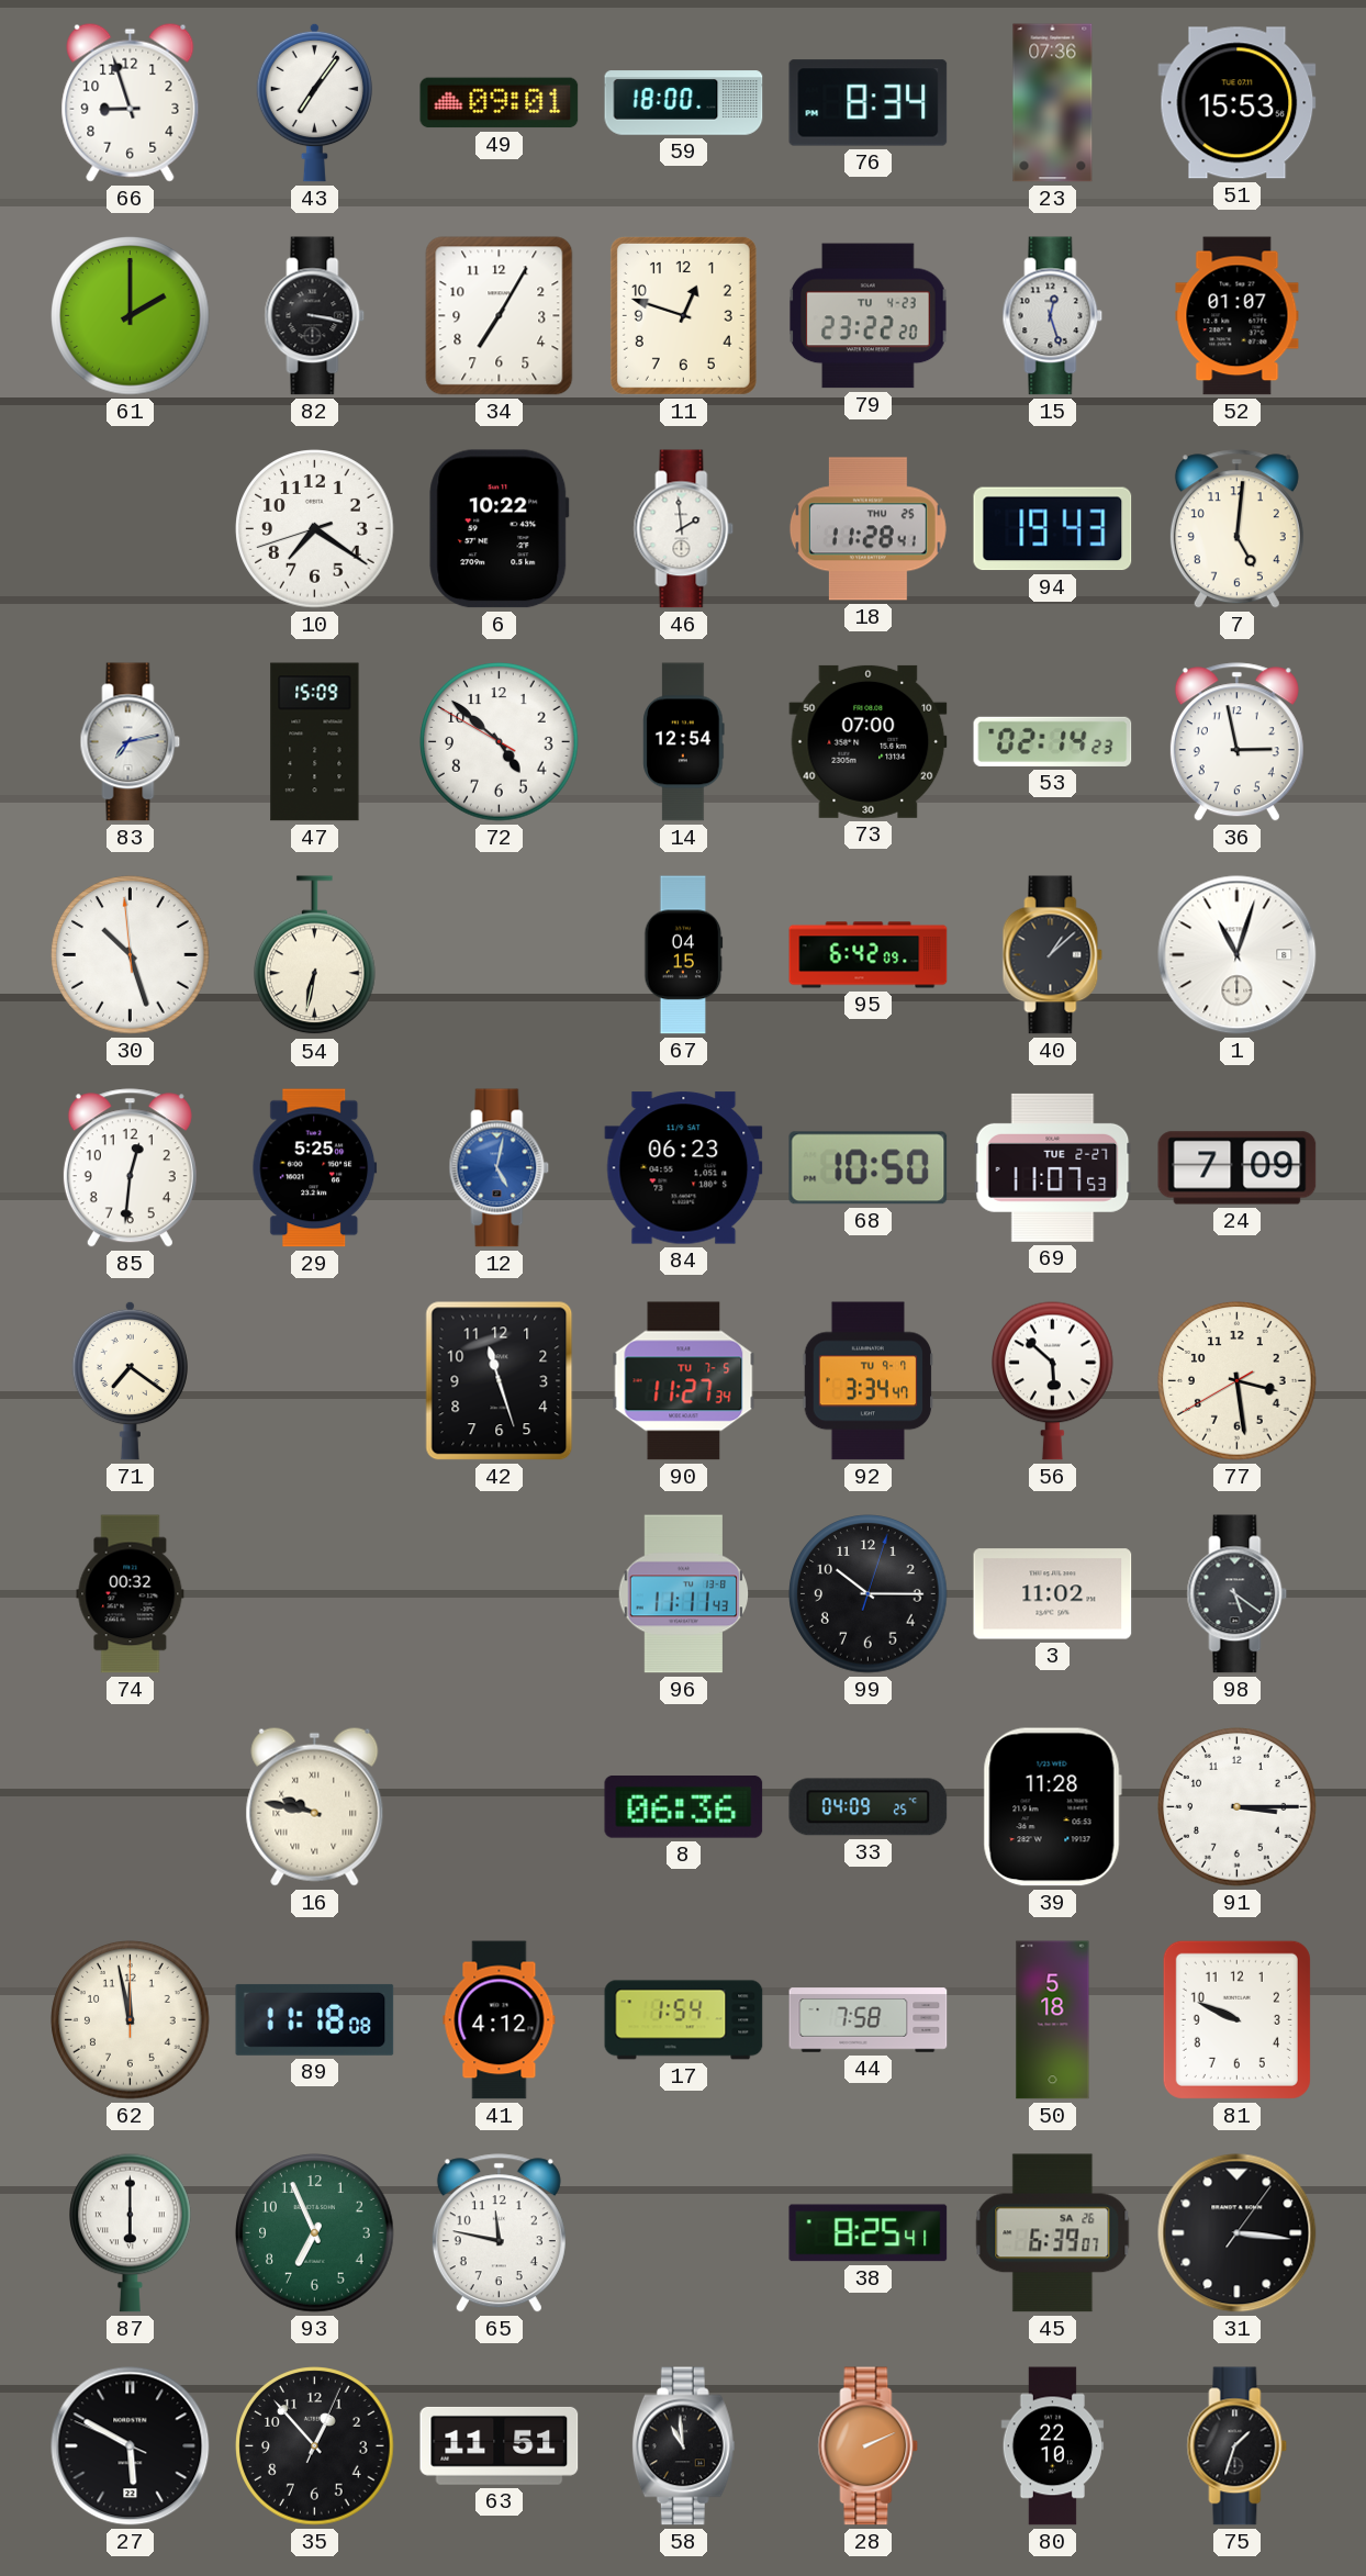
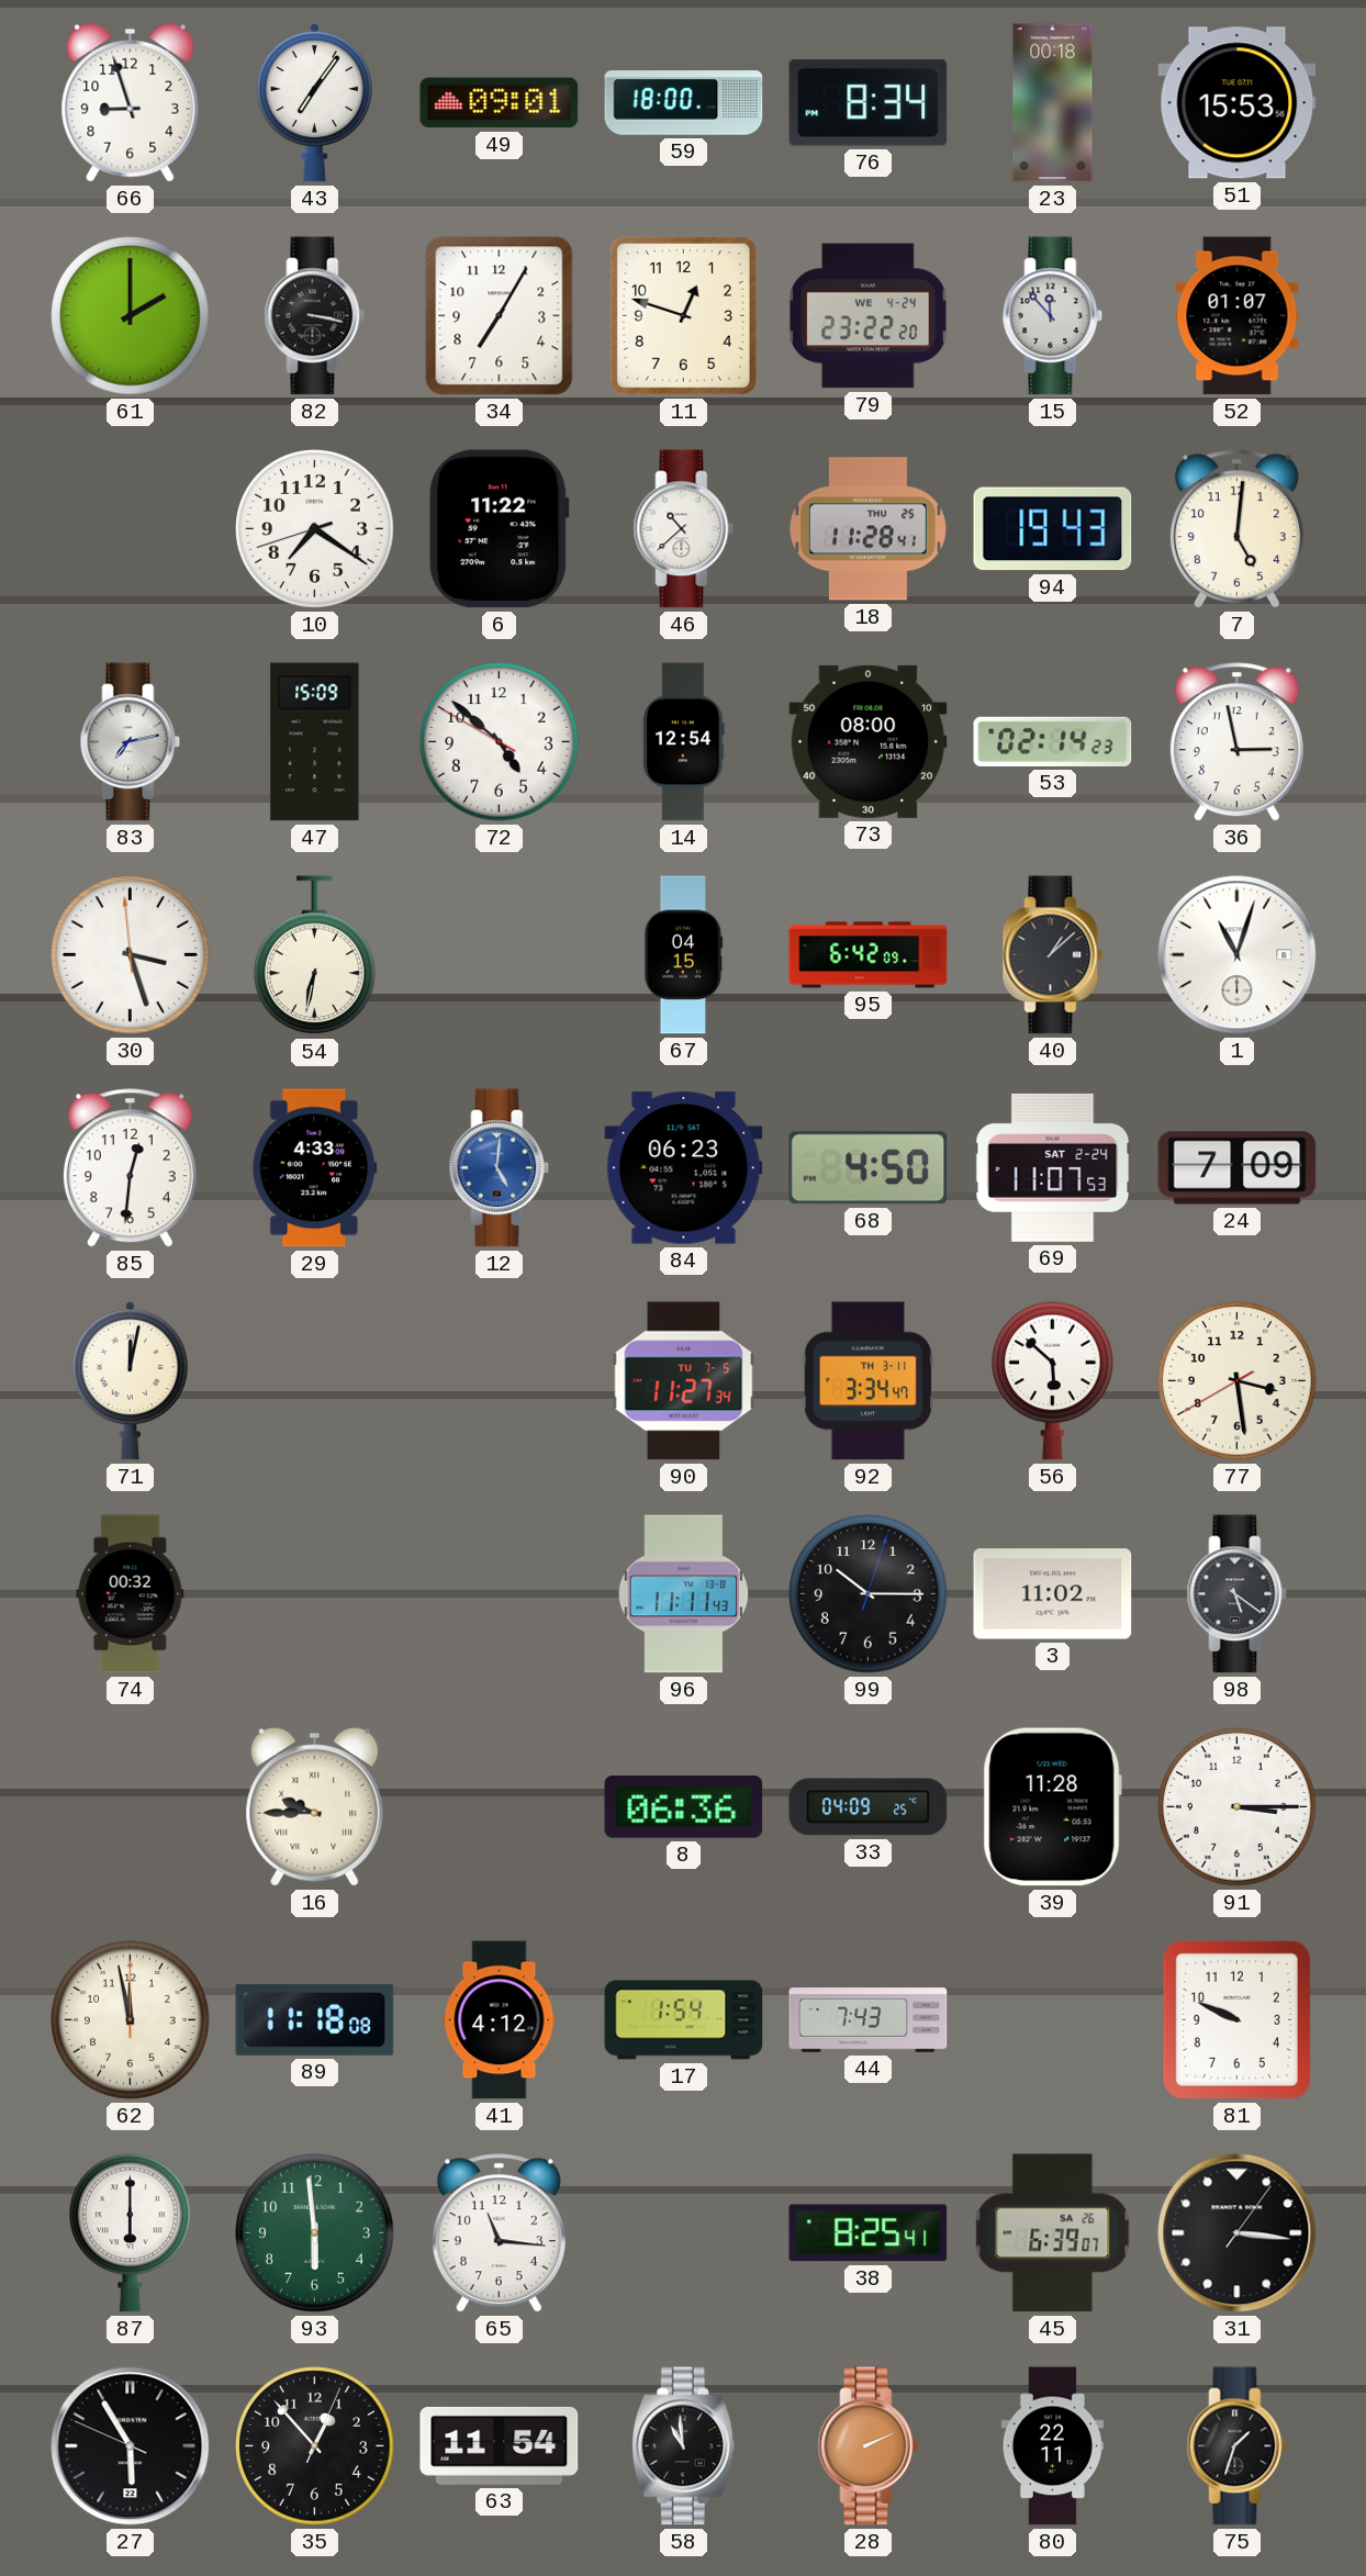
23: 07:36 -> 00:18
79 date: TU 4-23 -> WE 4-24
15: 12:27 -> 11:53
6: 10:22 -> 11:22
46: 1:59 -> 10:38
73: 07:00 -> 08:00
30: 10:26 -> 3:26
29: 5:25 -> 4:33
12: 5:02 -> 5:01
68: 10:50 -> 4:50
69 date: TUE 2-27 -> SAT 2-24
71: 7:21 -> 12:02
42: 11:27 -> none
92 date: TU 9-7 -> TH 3-11
16: 9:47 -> 9:45
44: 7:58 -> 7:43
50: 5:18 -> none
93: 6:56 -> 5:59
65: 11:47 -> 11:16
27: 5:49 -> 5:54
63: 11:51 -> 11:54
80: 22:10 -> 22:11
